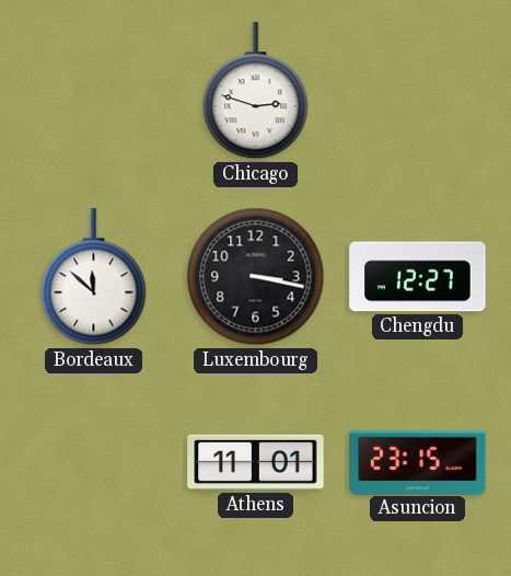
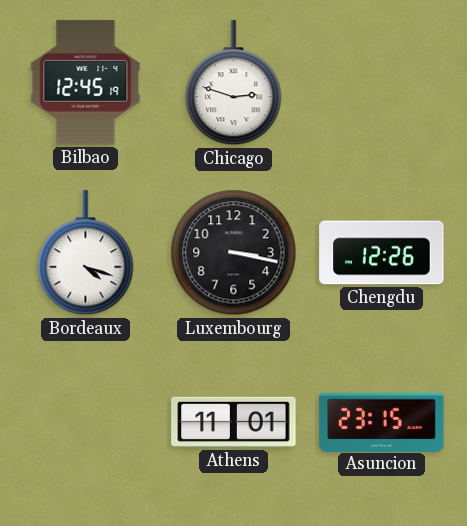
Bilbao: none -> 12:45
Bordeaux: 11:52 -> 4:18
Chengdu: 12:27 -> 12:26
